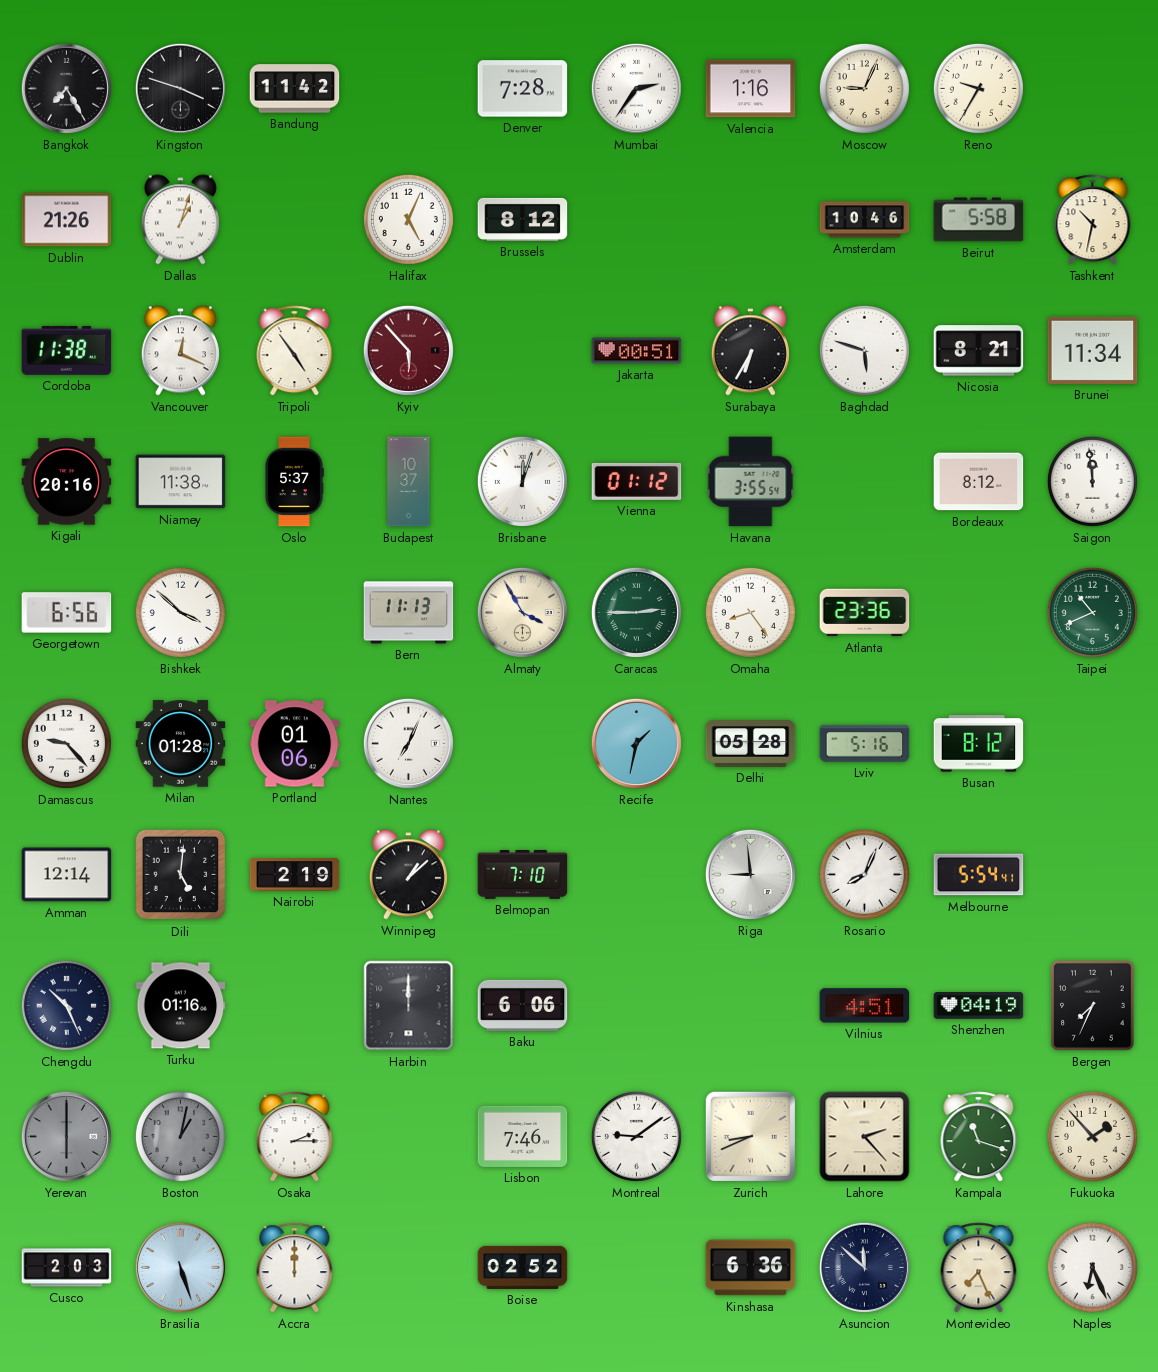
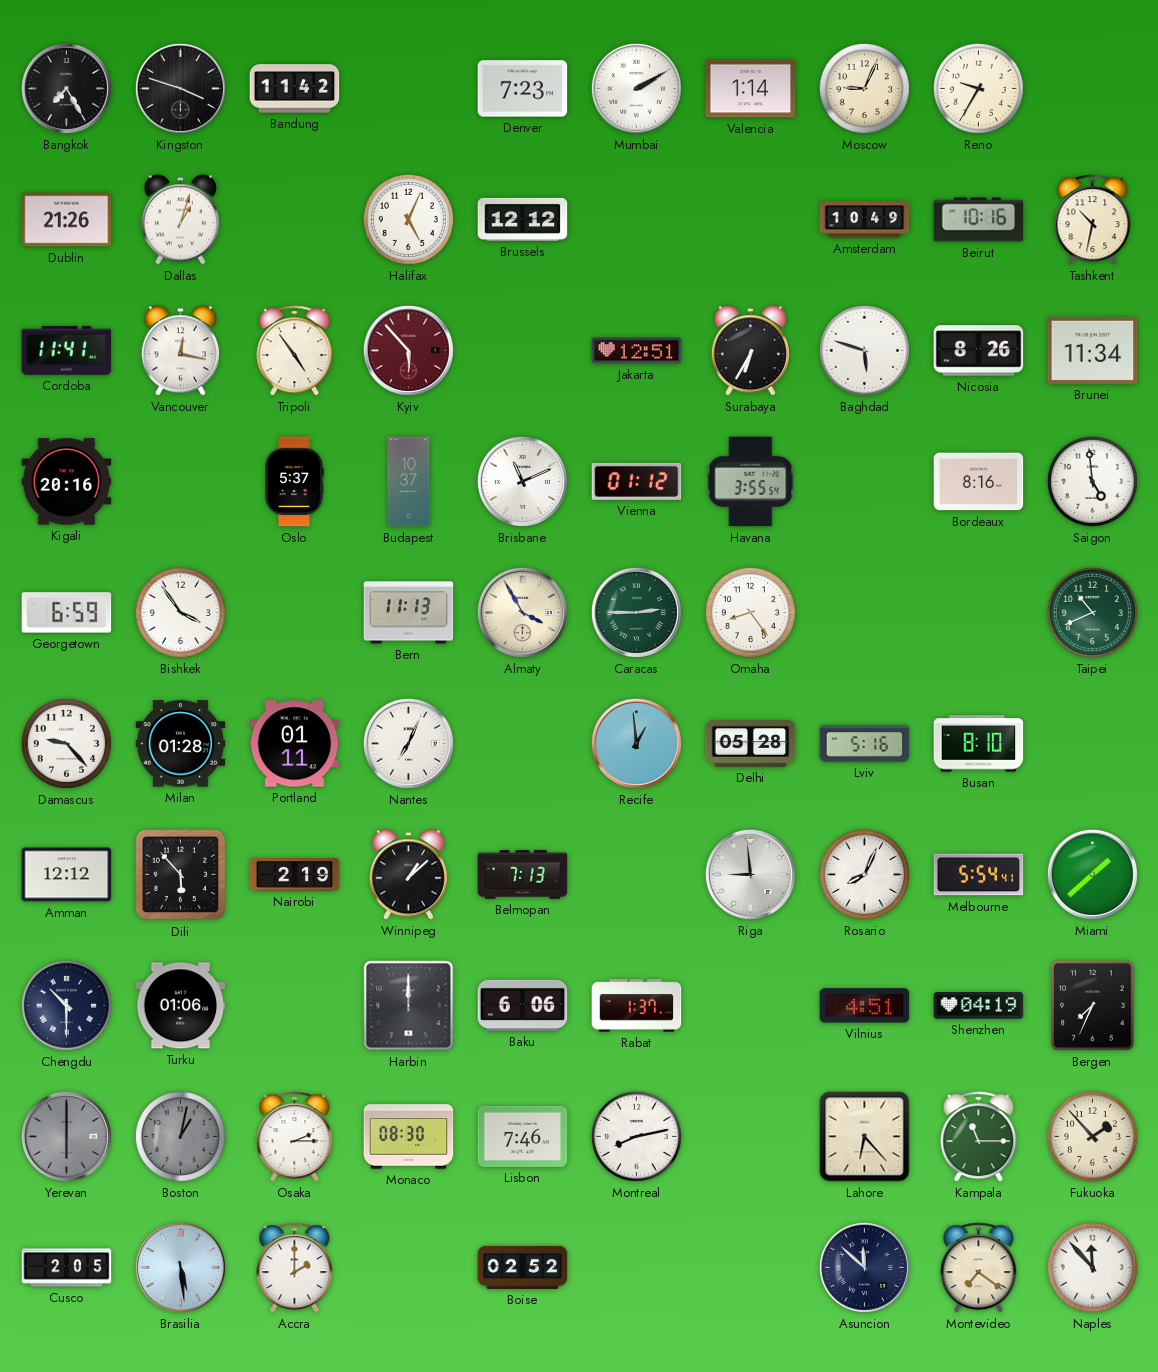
Denver: 7:28 -> 7:23
Mumbai: 2:36 -> 2:10
Valencia: 1:16 -> 1:14
Brussels: 8:12 -> 12:12
Amsterdam: 10:46 -> 10:49
Beirut: 5:58 -> 10:16
Cordoba: 11:38 -> 11:41
Vancouver: 12:19 -> 12:17
Jakarta: 00:51 -> 12:51
Nicosia: 8:21 -> 8:26
Niamey: 11:38 -> none
Brisbane: 12:03 -> 11:11
Bordeaux: 8:12 -> 8:16
Saigon: 11:59 -> 4:59
Georgetown: 6:56 -> 6:59
Bishkek: 3:52 -> 3:54
Atlanta: 23:36 -> none
Portland: 01:06 -> 01:11
Recife: 1:32 -> 12:59
Busan: 8:12 -> 8:10
Amman: 12:14 -> 12:12
Dili: 5:01 -> 5:53
Belmopan: 7:10 -> 7:13
Miami: none -> 1:38
Chengdu: 10:26 -> 10:30
Turku: 01:16 -> 01:06
Rabat: none -> 1:37
Monaco: none -> 08:30
Montreal: 9:09 -> 8:13
Zurich: 8:41 -> none
Lahore: 2:23 -> 6:23
Kampala: 11:18 -> 11:15
Cusco: 2:03 -> 2:05
Brasilia: 5:27 -> 5:29
Accra: 12:00 -> 2:00
Kinshasa: 6:36 -> none
Montevideo: 7:26 -> 7:21
Naples: 6:26 -> 11:53
